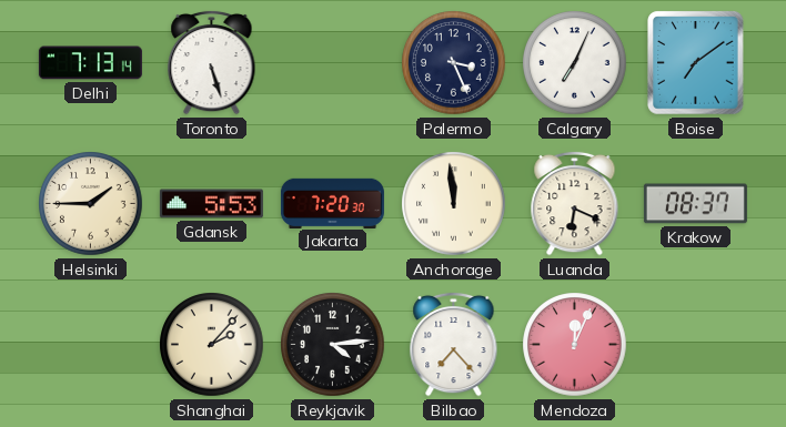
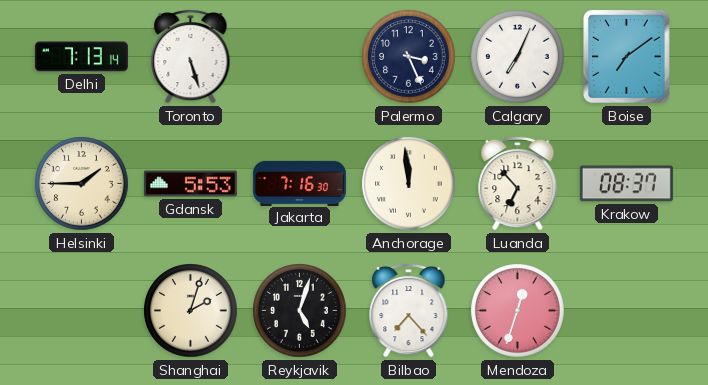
Jakarta: 7:20 -> 7:16
Luanda: 6:19 -> 6:53
Shanghai: 2:07 -> 2:03
Reykjavik: 4:14 -> 5:03
Mendoza: 12:04 -> 12:33
